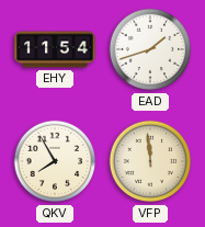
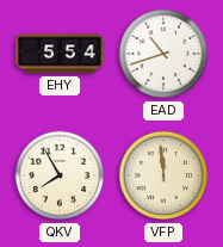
EHY: 11:54 -> 5:54
EAD: 1:42 -> 10:42
